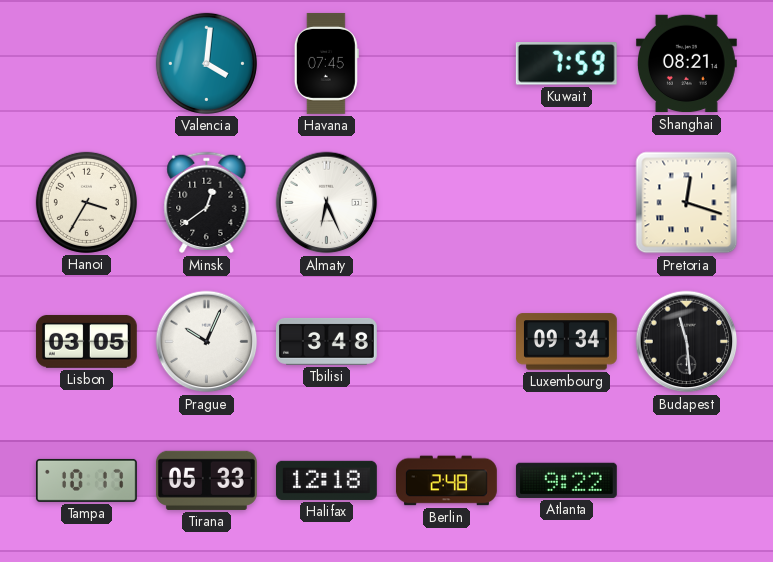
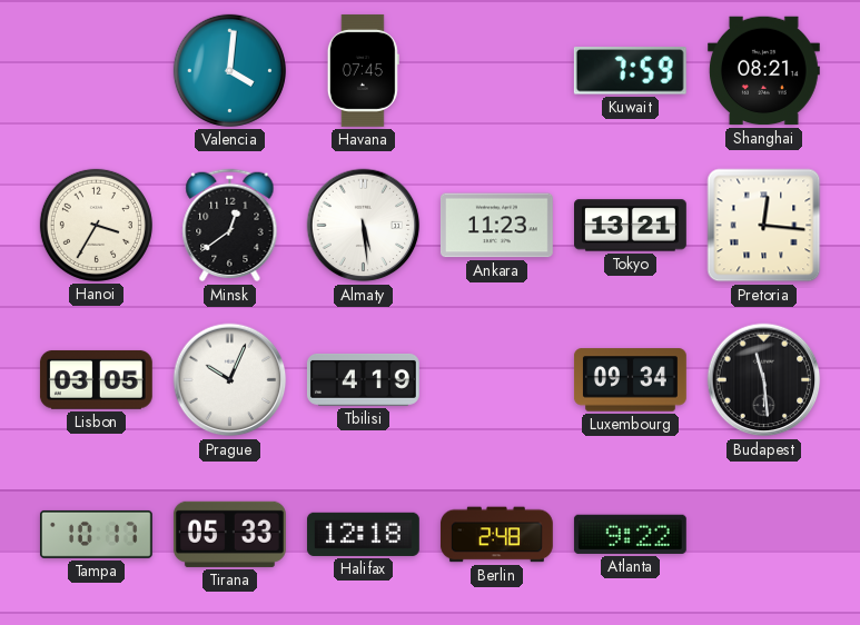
Almaty: 6:26 -> 5:29
Ankara: none -> 11:23
Tokyo: none -> 13:21
Pretoria: 12:18 -> 12:16
Tbilisi: 3:48 -> 4:19
